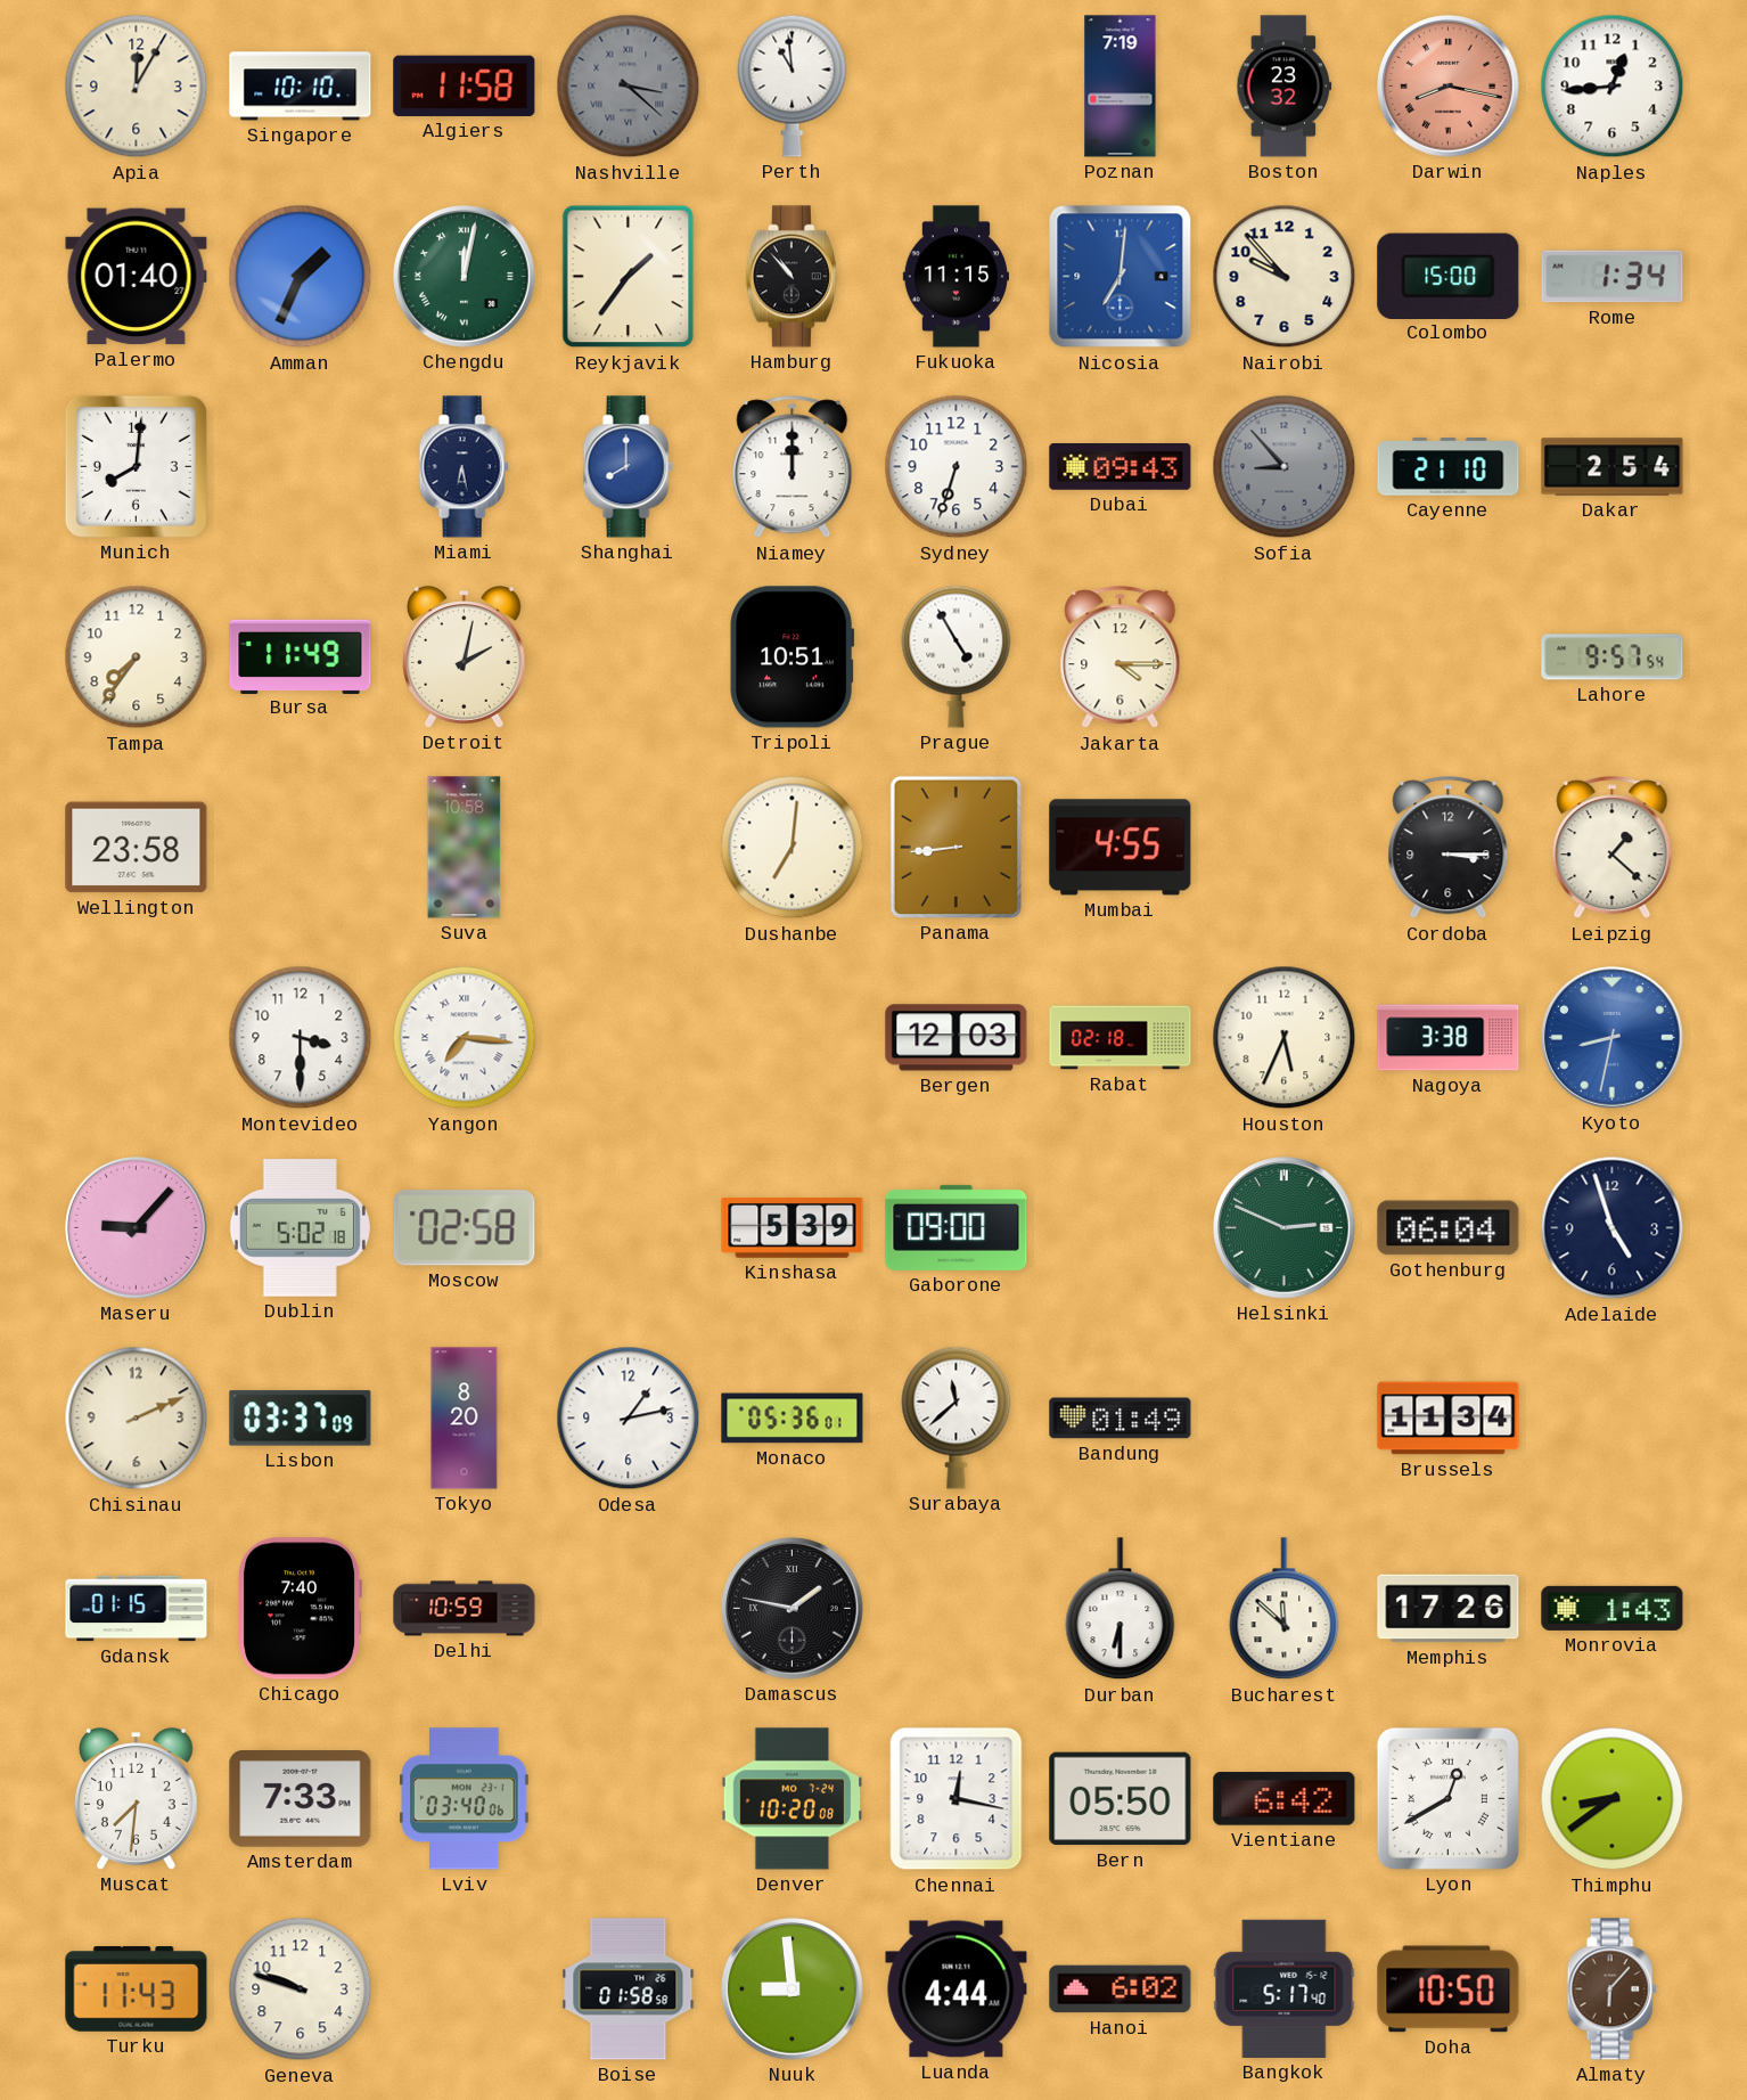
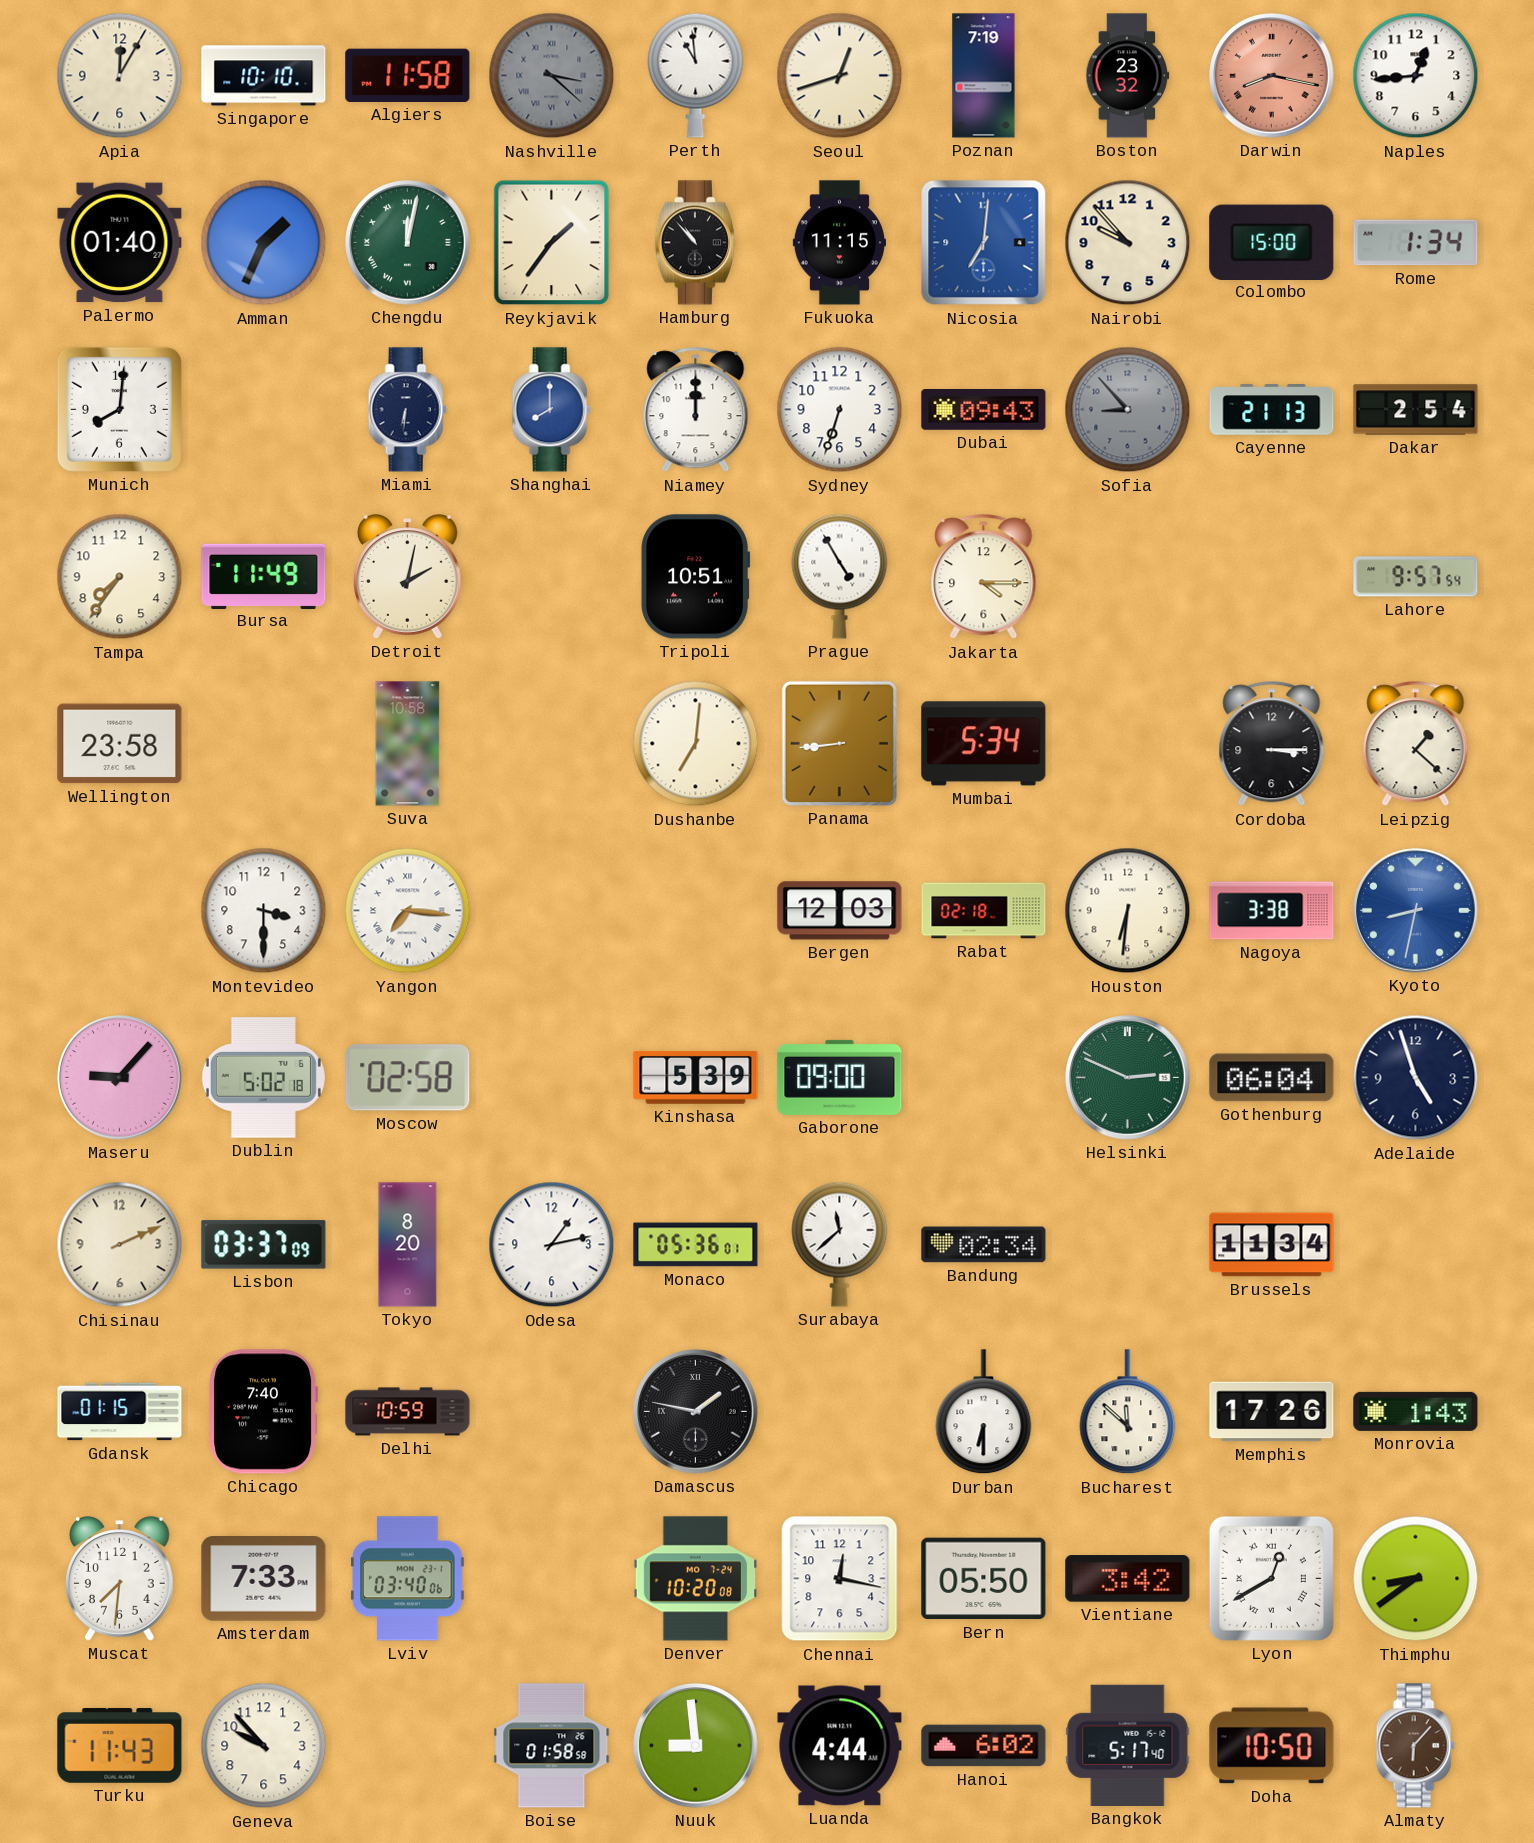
Seoul: none -> 12:42
Miami: 6:28 -> 6:31
Cayenne: 21:10 -> 21:13
Mumbai: 4:55 -> 5:34
Houston: 5:34 -> 6:31
Bandung: 01:49 -> 02:34
Vientiane: 6:42 -> 3:42
Geneva: 9:48 -> 9:53
